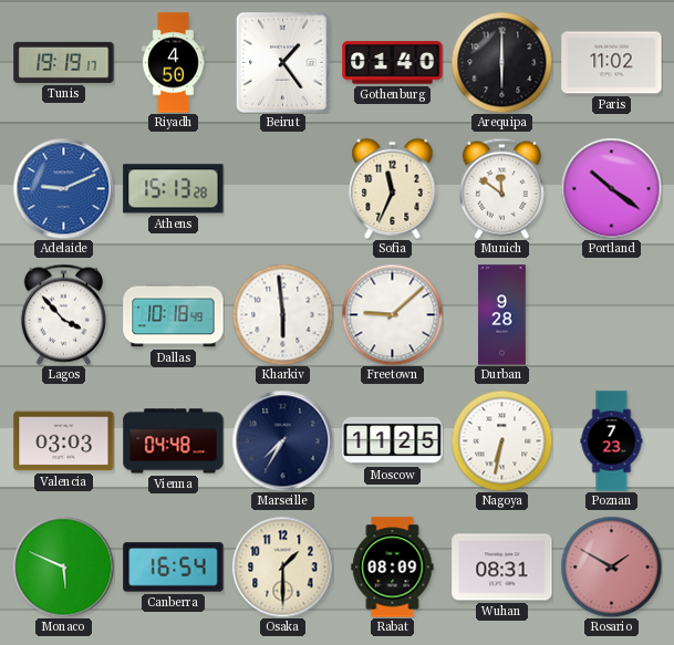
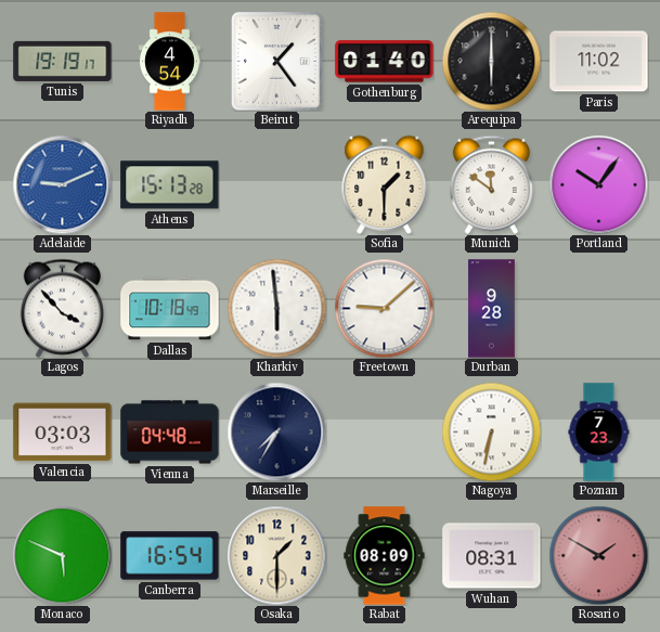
Riyadh: 4:50 -> 4:54
Sofia: 11:34 -> 1:30
Portland: 10:21 -> 10:06
Moscow: 11:25 -> none
